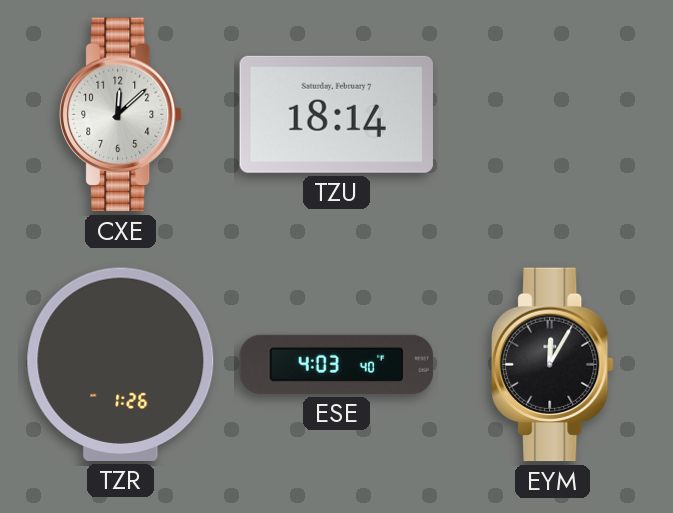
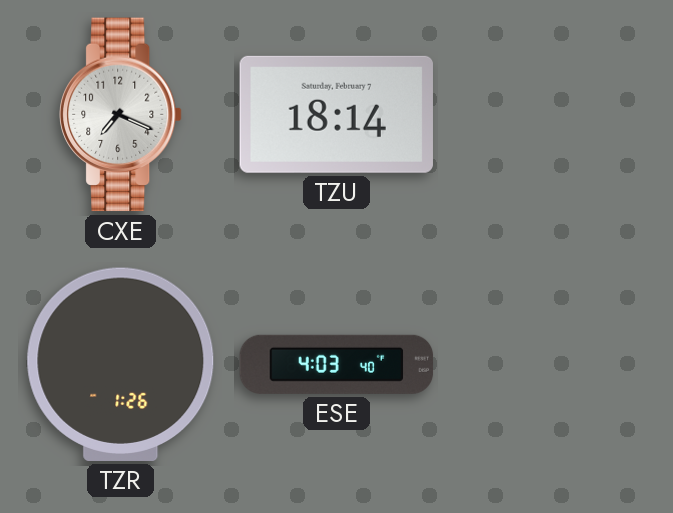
CXE: 12:08 -> 7:19
EYM: 12:05 -> none
